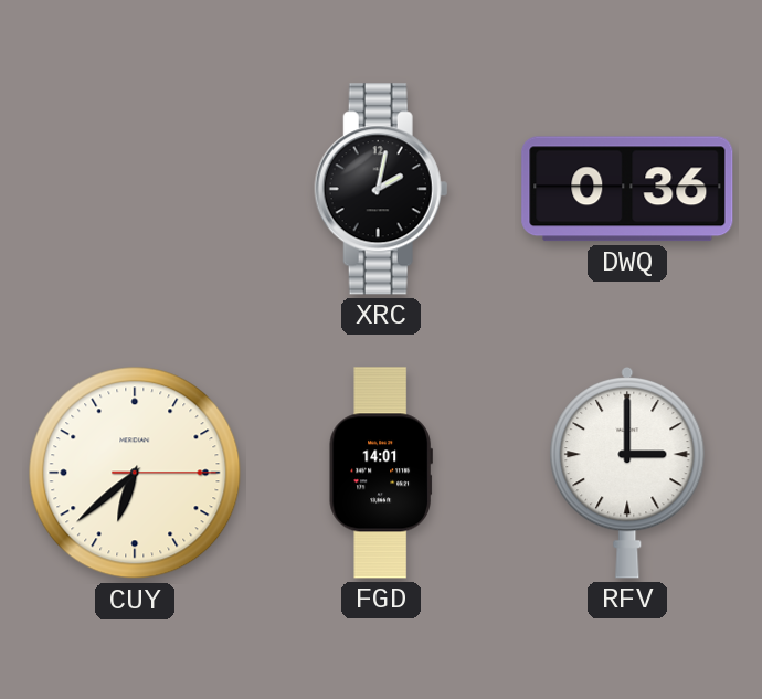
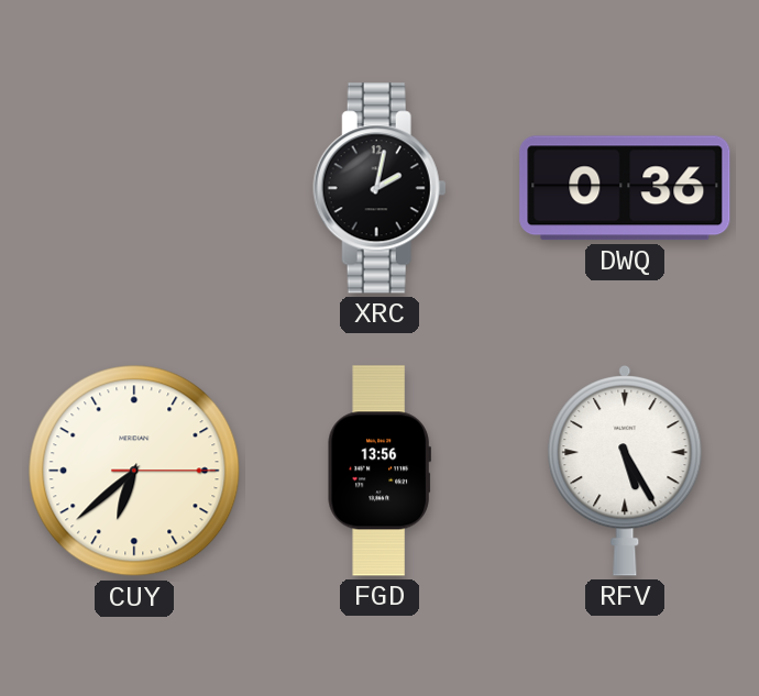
FGD: 14:01 -> 13:56
RFV: 3:00 -> 5:25
